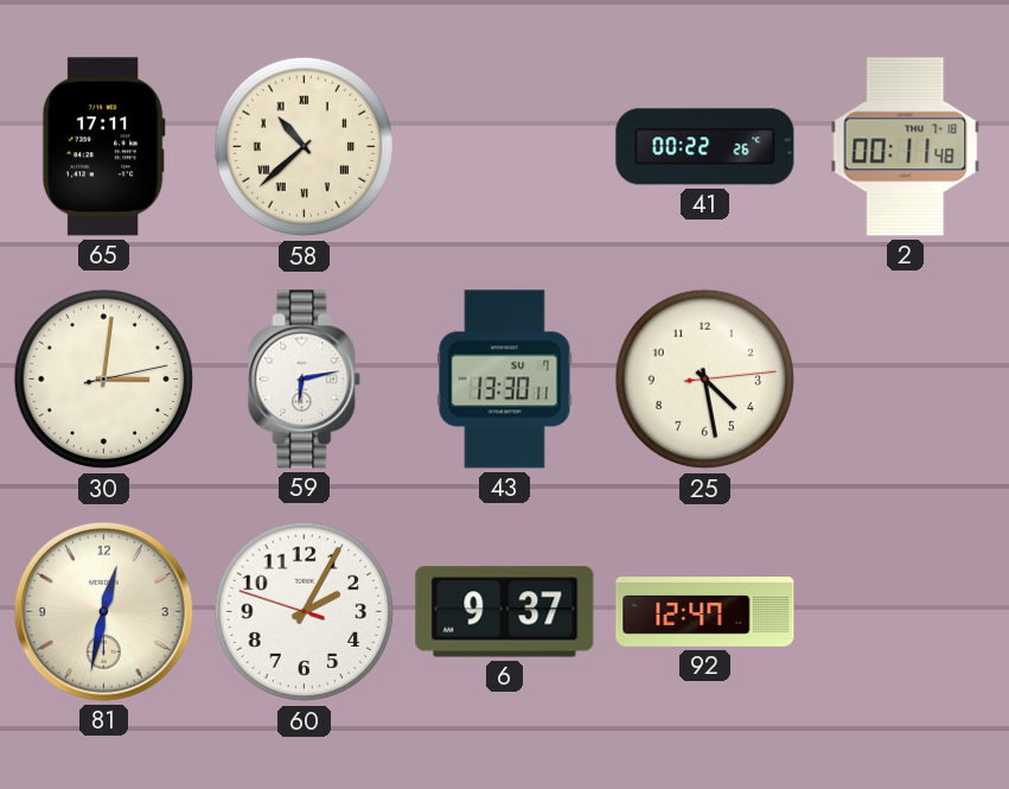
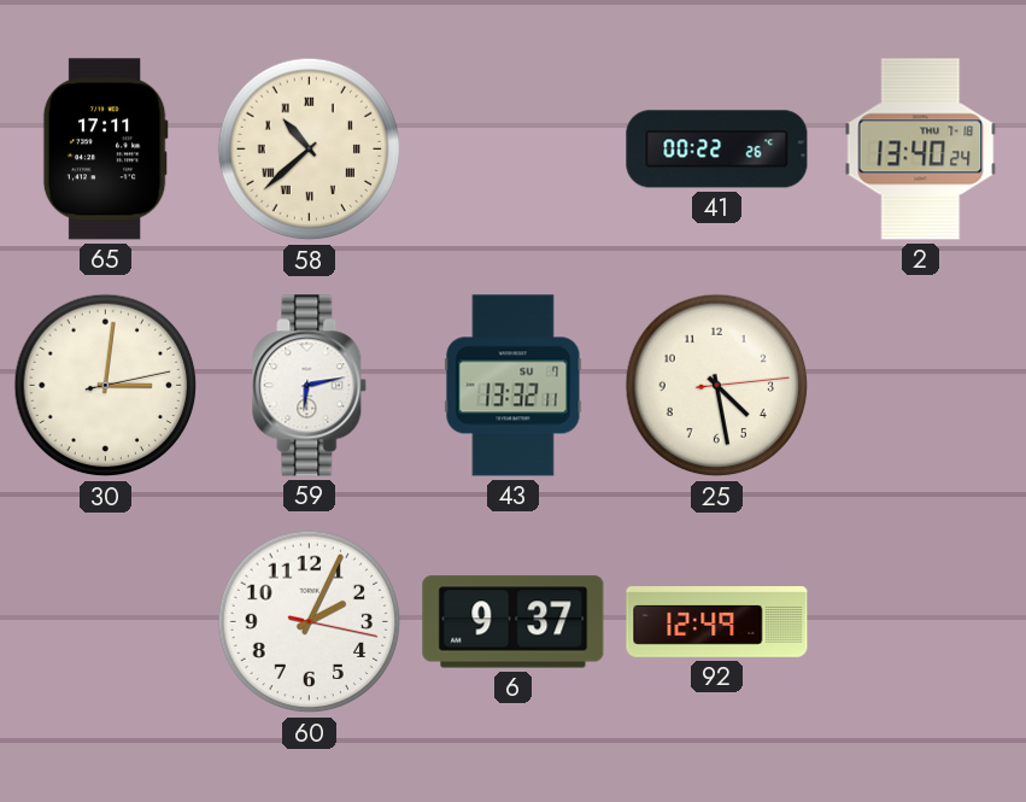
2: 00:11 -> 13:40
43: 13:30 -> 13:32
81: 12:32 -> none
60: 2:04:48 -> 2:04:17
92: 12:47 -> 12:49
